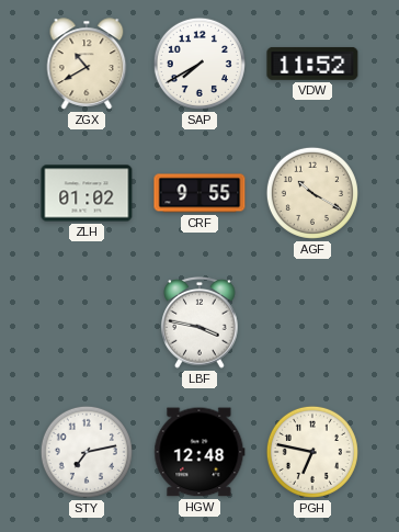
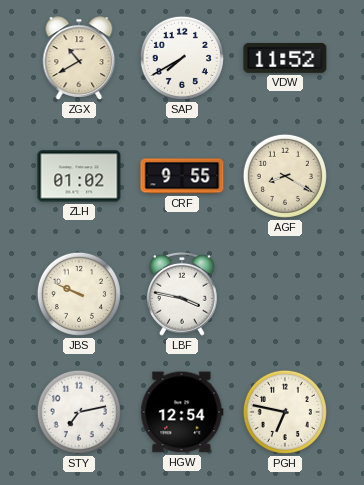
AGF: 10:20 -> 8:20
JBS: none -> 9:49
HGW: 12:48 -> 12:54
